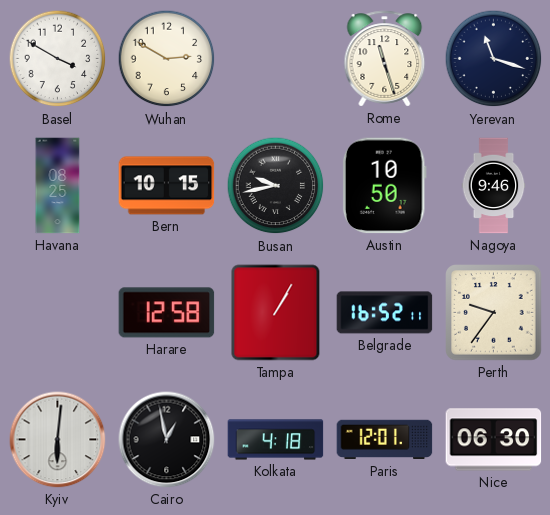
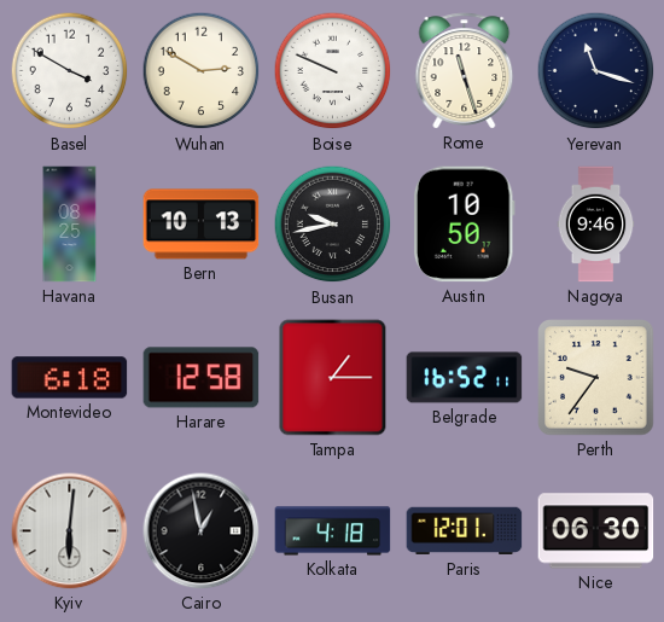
Boise: none -> 9:49
Bern: 10:15 -> 10:13
Montevideo: none -> 6:18
Tampa: 1:05 -> 1:15
